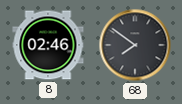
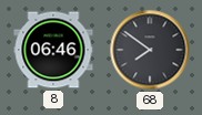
8: 02:46 -> 06:46
